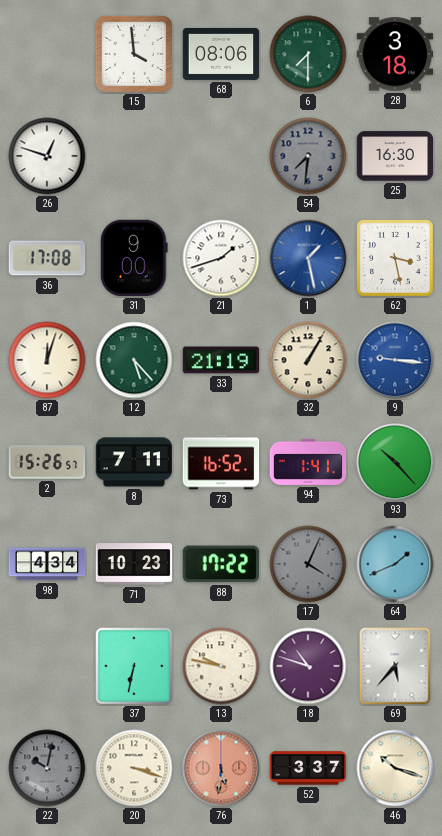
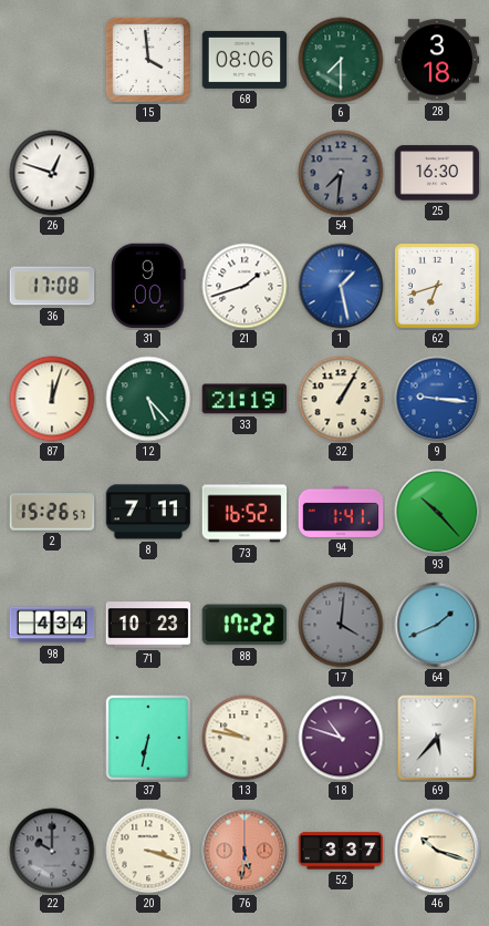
62: 3:28 -> 6:42
17: 4:04 -> 4:01
22: 10:02 -> 10:00
